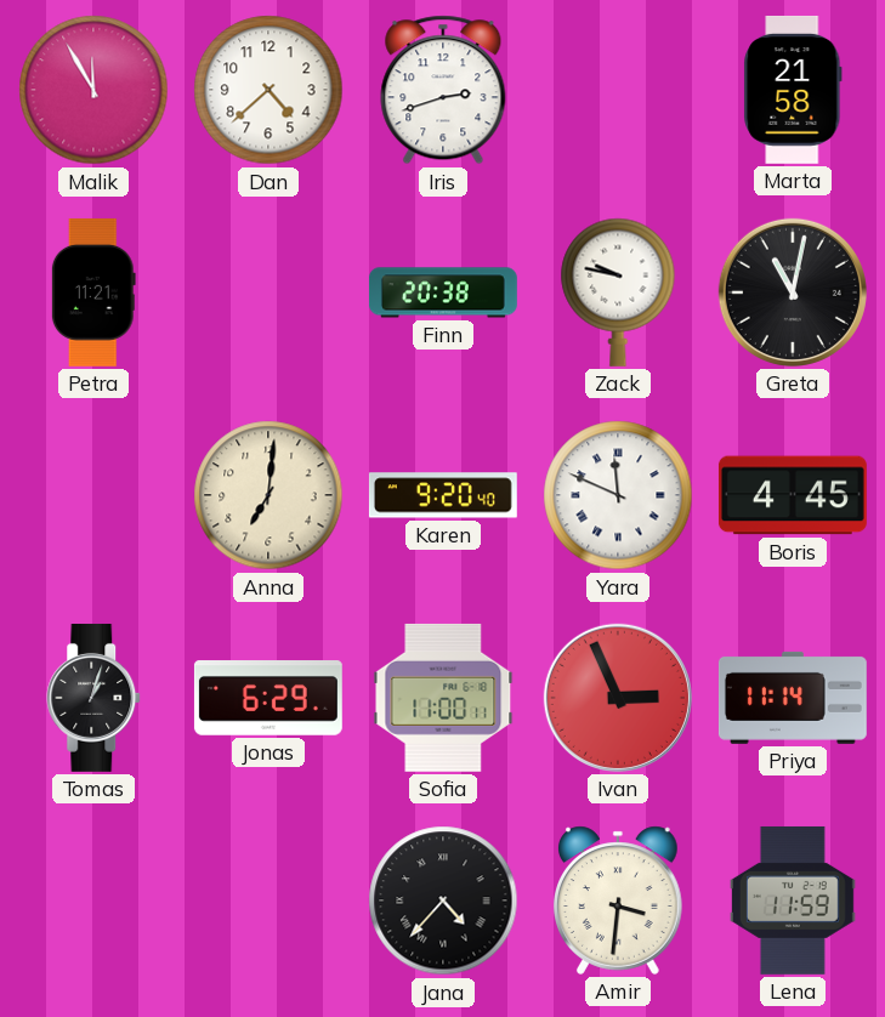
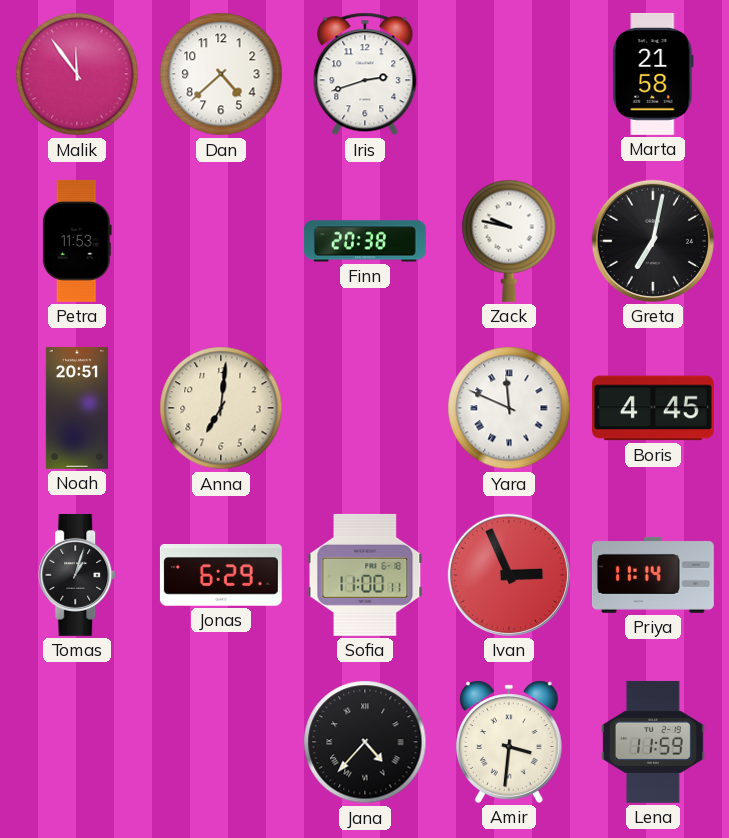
Malik: 11:55 -> 11:54
Petra: 11:21 -> 11:53
Greta: 11:02 -> 7:02
Noah: none -> 20:51
Karen: 9:20 -> none
